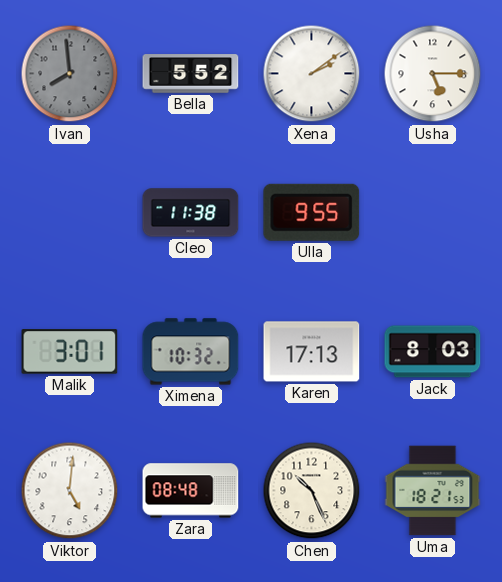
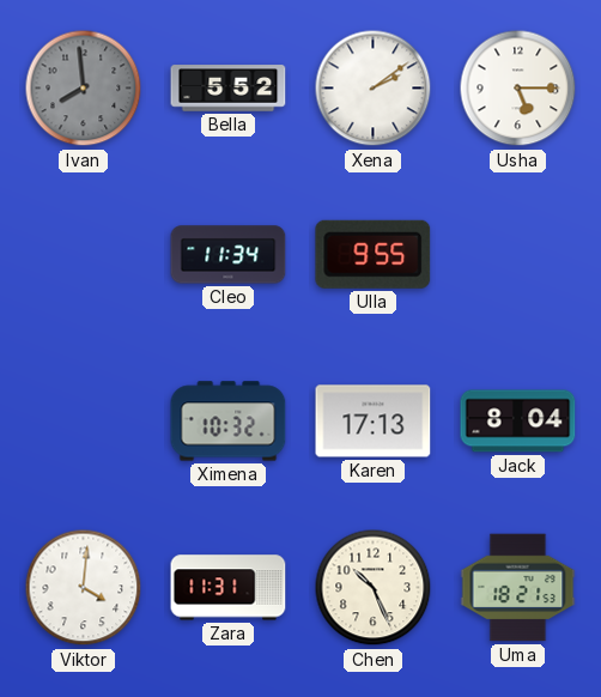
Cleo: 11:38 -> 11:34
Malik: 3:01 -> none
Jack: 8:03 -> 8:04
Viktor: 5:01 -> 4:01
Zara: 08:48 -> 11:31
